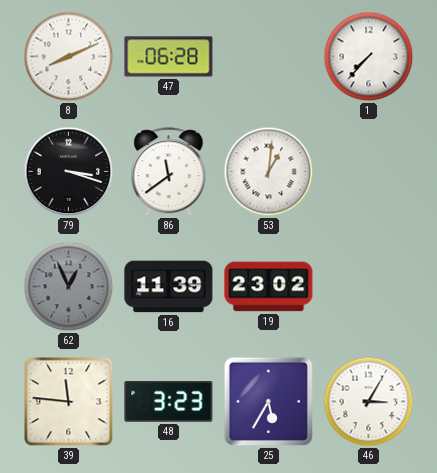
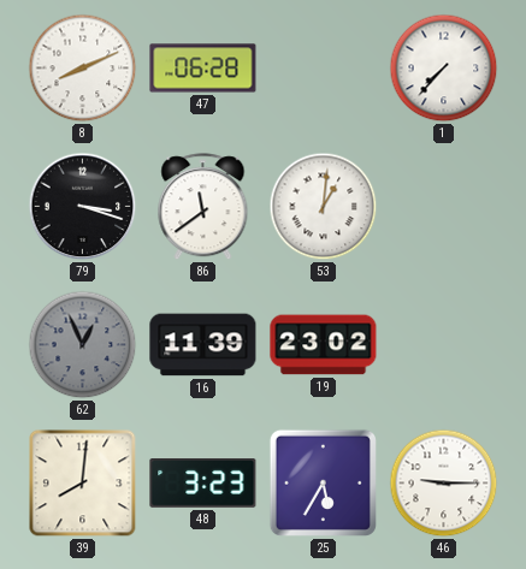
39: 11:46 -> 8:01
46: 3:05 -> 9:15
